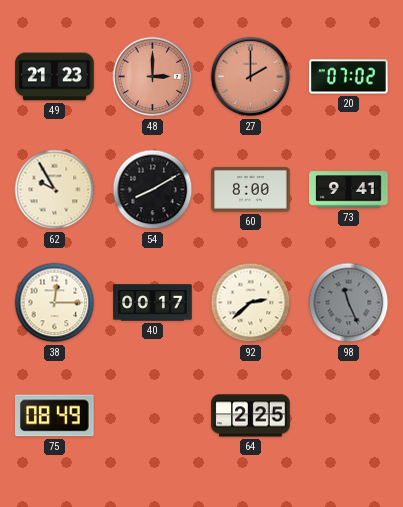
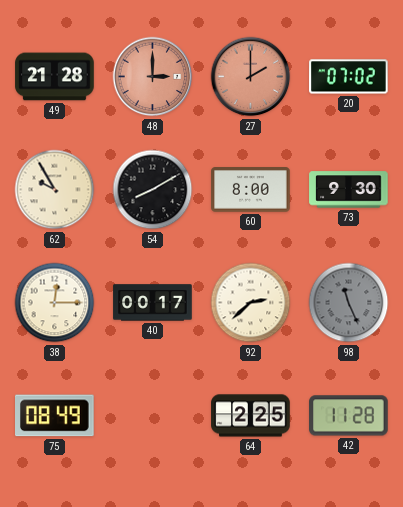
49: 21:23 -> 21:28
73: 9:41 -> 9:30
42: none -> 11:28
